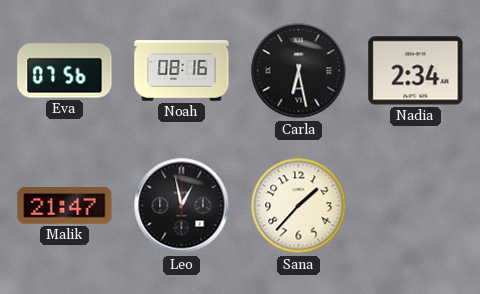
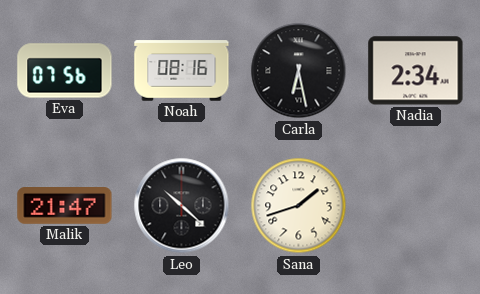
Leo: 12:58 -> 10:22
Sana: 1:37 -> 1:42
